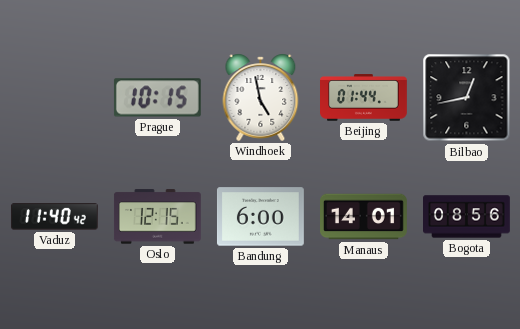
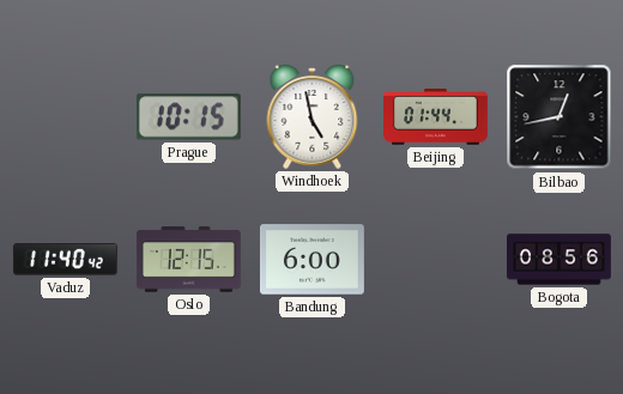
Manaus: 14:01 -> none
